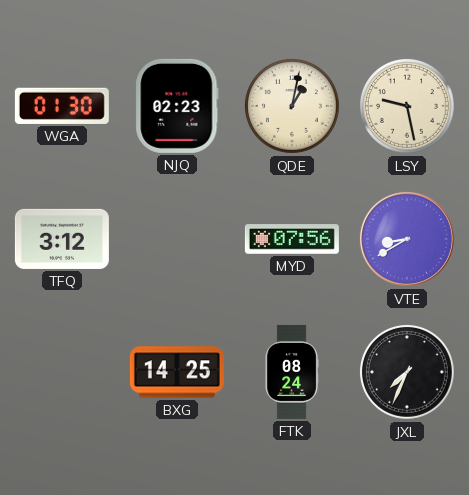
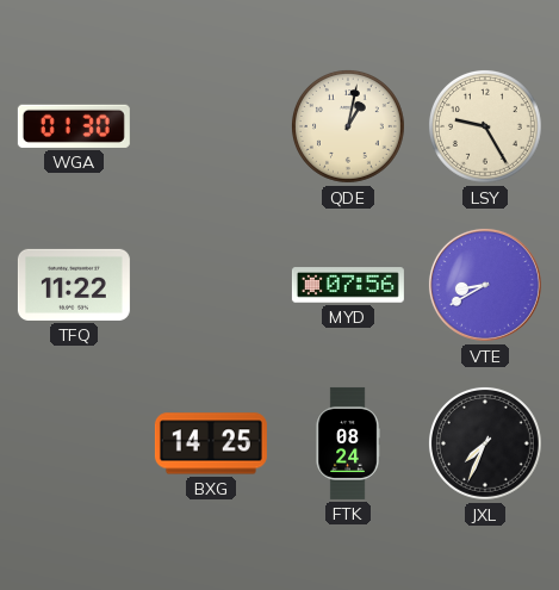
NJQ: 02:23 -> none
LSY: 9:28 -> 9:25
TFQ: 3:12 -> 11:22
